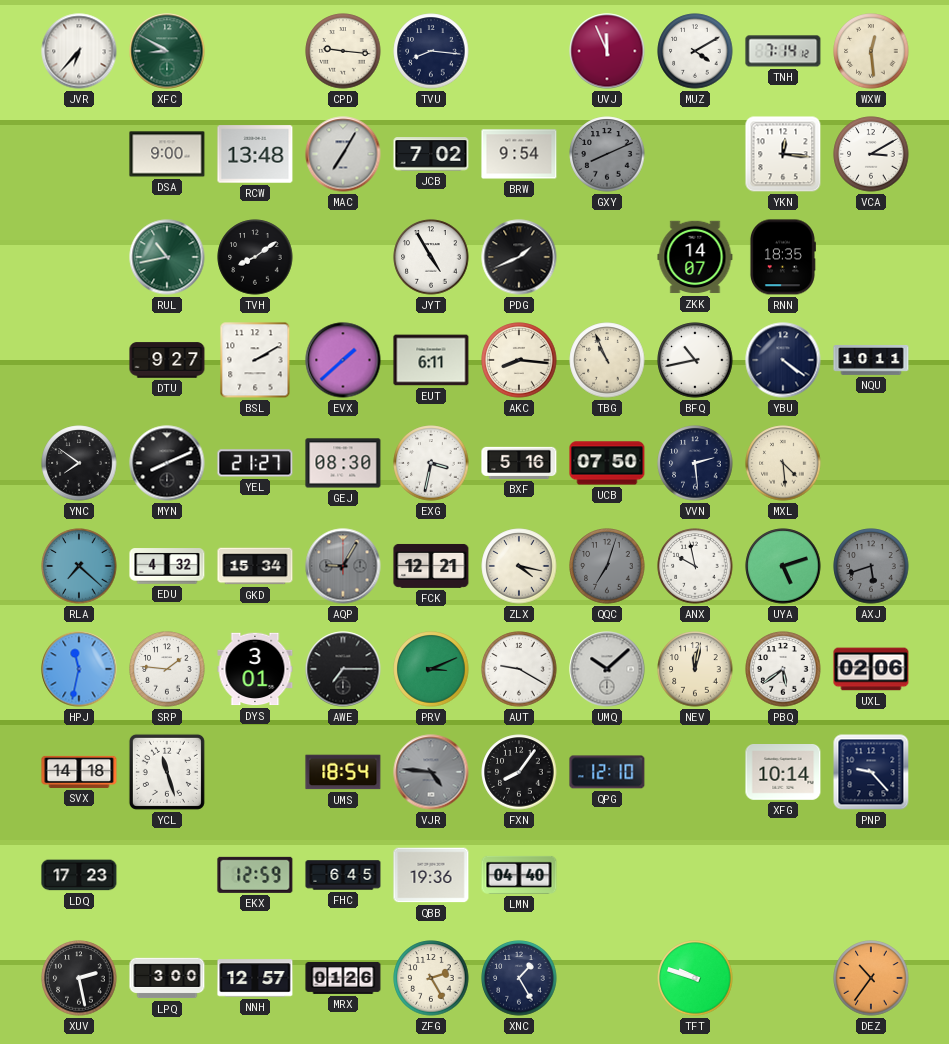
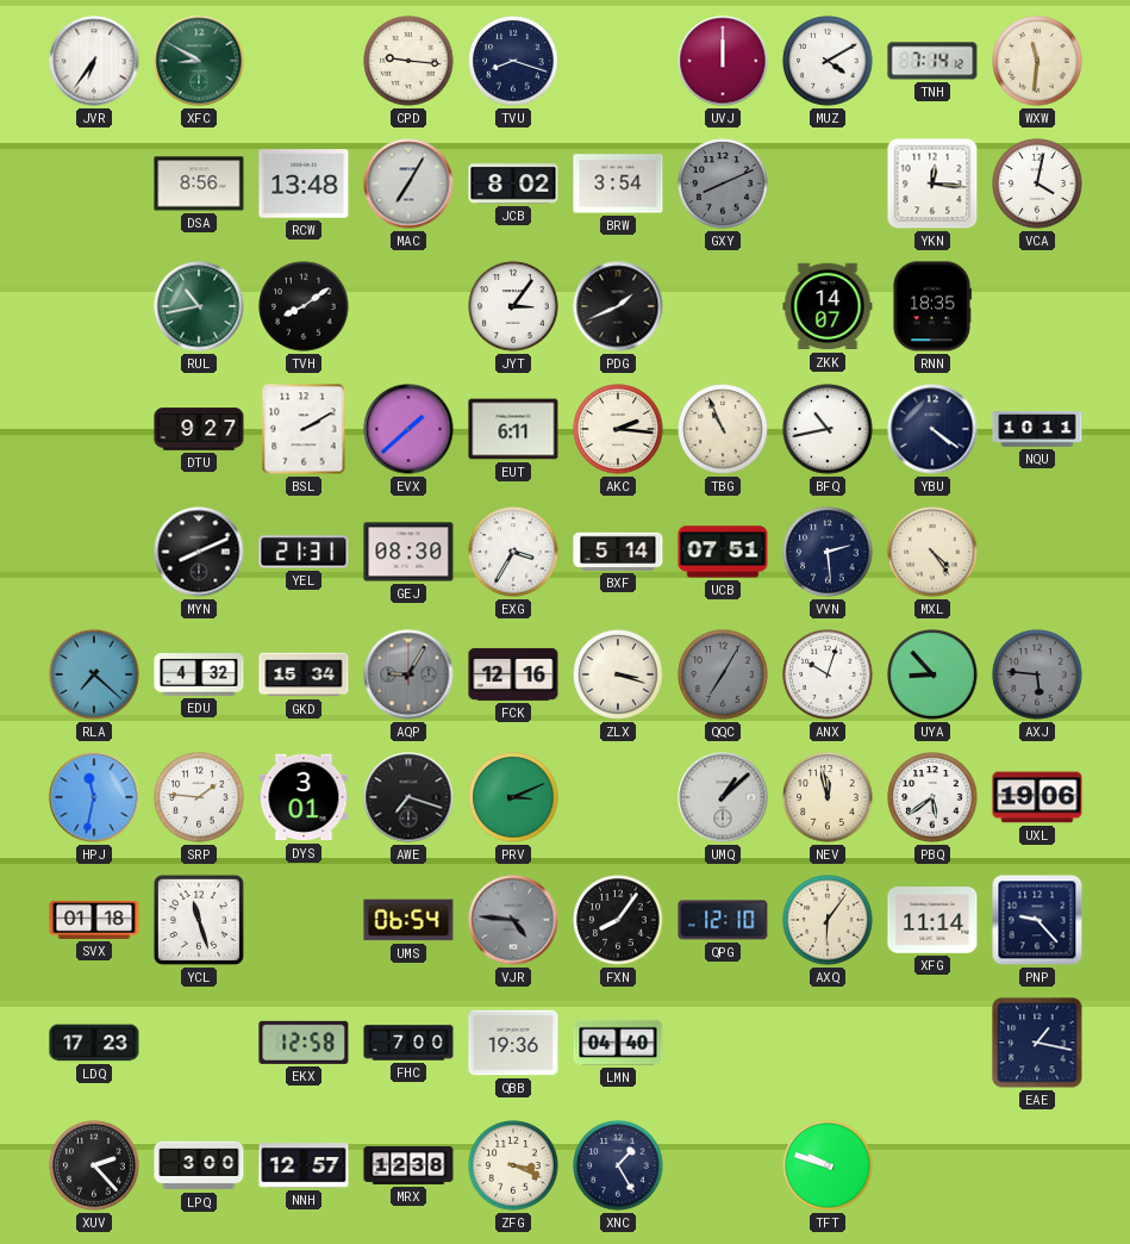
JVR: 6:37 -> 6:36
TVU: 8:16 -> 8:18
UVJ: 11:56 -> 12:00
WXW: 12:29 -> 11:31
DSA: 9:00 -> 8:56
JCB: 7:02 -> 8:02
BRW: 9:54 -> 3:54
VCA: 3:10 -> 4:02
JYT: 4:55 -> 3:06
AKC: 8:16 -> 2:16
YNC: 7:51 -> none
YEL: 21:27 -> 21:31
EXG: 3:32 -> 3:35
BXF: 5:16 -> 5:14
UCB: 07:50 -> 07:51
MXL: 4:29 -> 4:24
FCK: 12:21 -> 12:16
ZLX: 4:17 -> 3:18
QQC: 7:03 -> 7:05
ANX: 9:58 -> 10:03
UYA: 5:12 -> 8:53
AXJ: 5:42 -> 5:46
AWE: 7:15 -> 7:18
AUT: 9:20 -> none
UMQ: 10:08 -> 1:08
NEV: 12:02 -> 11:58
UXL: 02:06 -> 19:06
SVX: 14:18 -> 01:18
UMS: 18:54 -> 06:54
AXQ: none -> 6:06
XFG: 10:14 -> 11:14
EKX: 12:59 -> 12:58
FHC: 6:45 -> 7:00
EAE: none -> 1:17
XUV: 2:28 -> 2:23
MRX: 01:26 -> 12:38
ZFG: 2:25 -> 3:19
DEZ: 10:36 -> none
